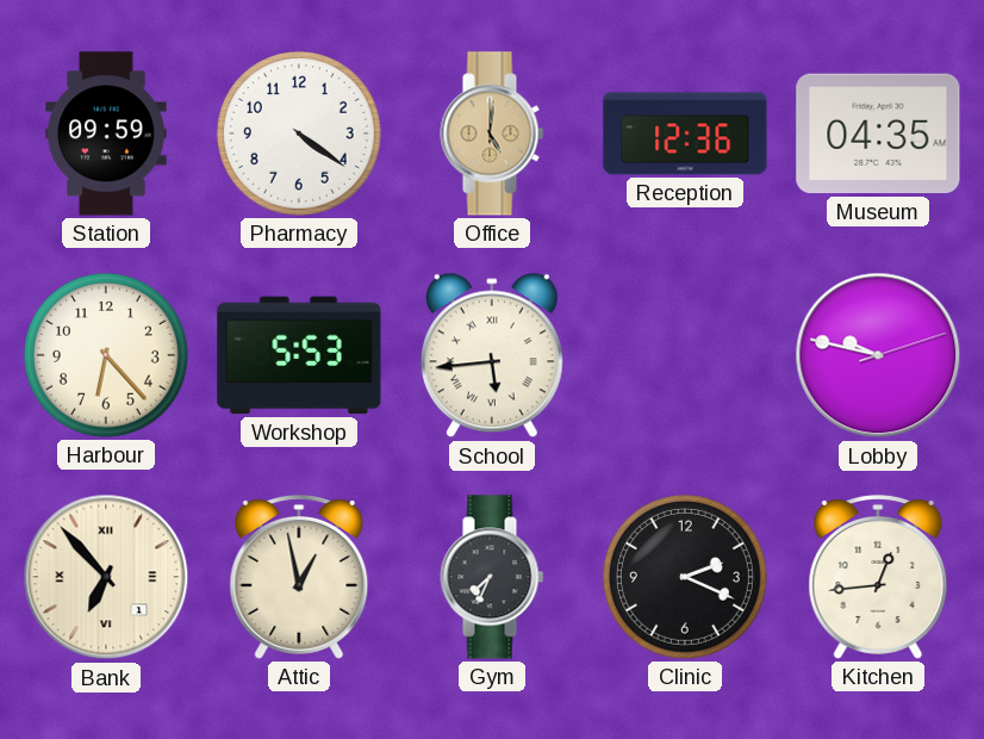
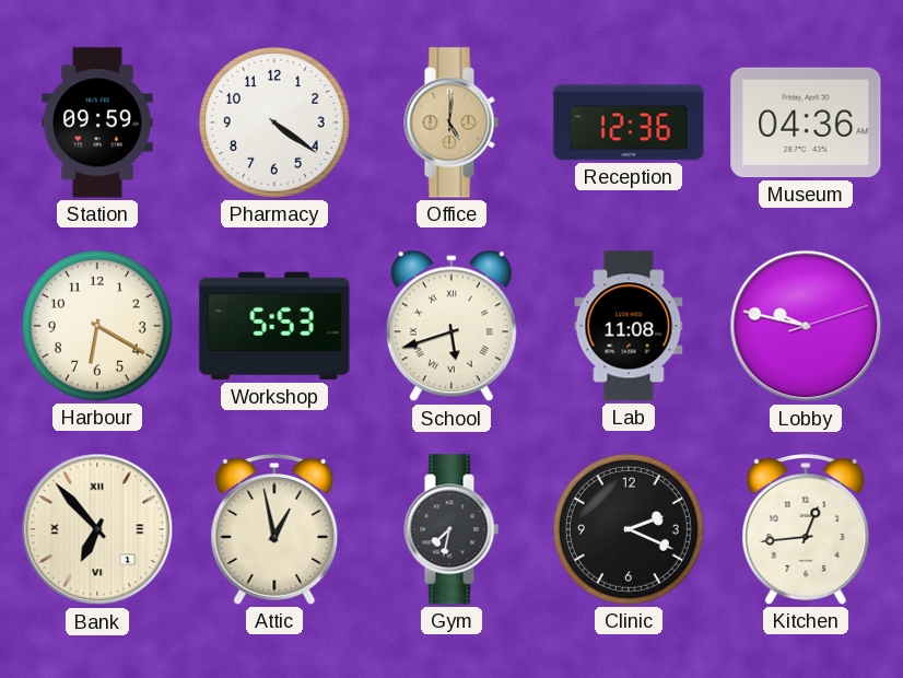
Museum: 04:35 -> 04:36
Harbour: 6:23 -> 6:20
School: 5:44 -> 5:42
Lab: none -> 11:08
Gym: 7:34 -> 7:32
